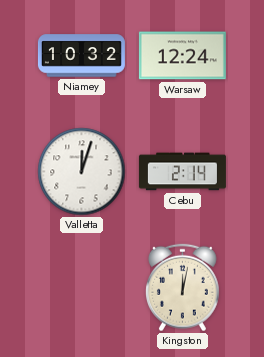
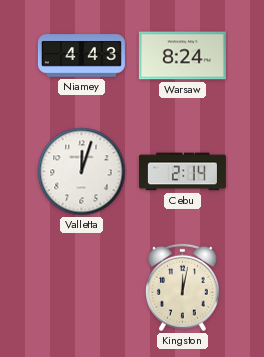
Niamey: 10:32 -> 4:43
Warsaw: 12:24 -> 8:24
